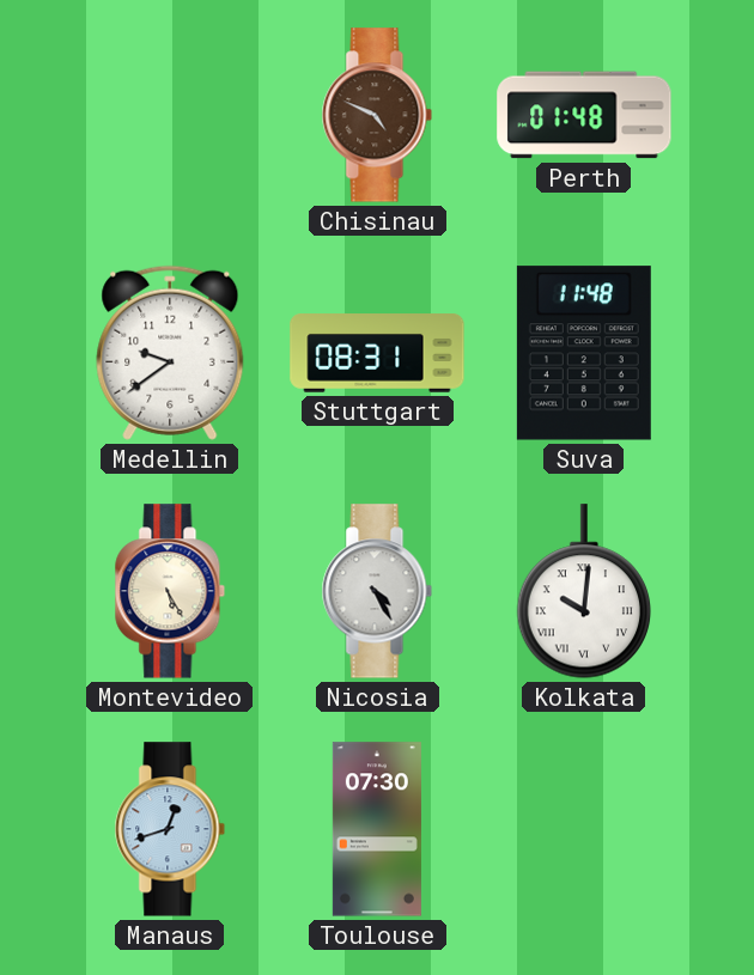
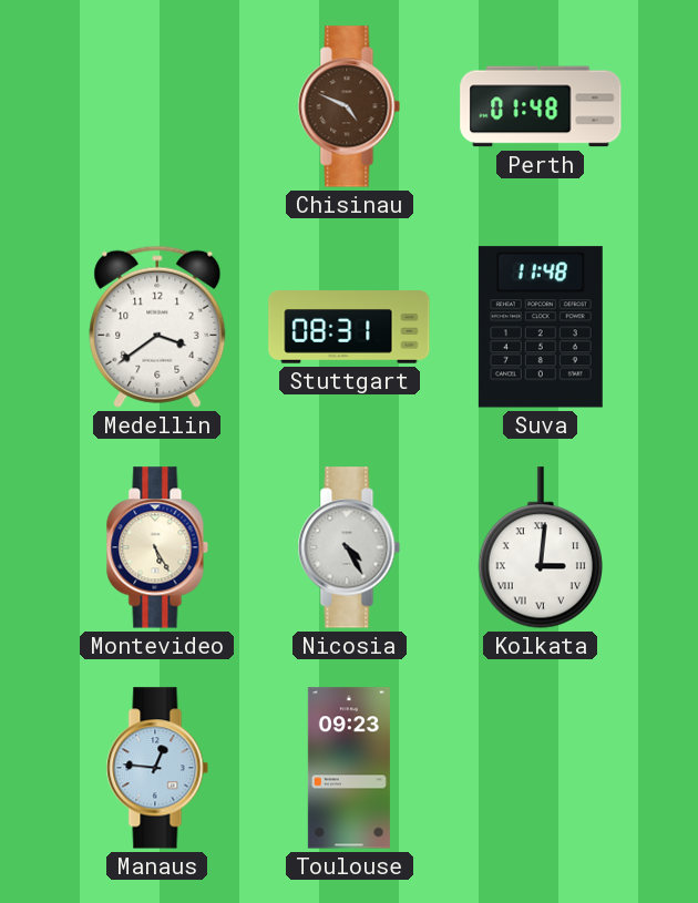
Medellin: 9:39 -> 3:39
Kolkata: 10:01 -> 3:01
Manaus: 12:42 -> 12:46
Toulouse: 07:30 -> 09:23
